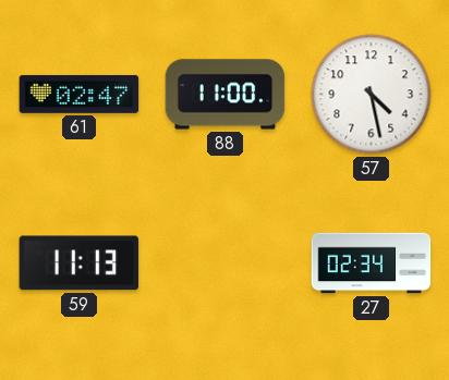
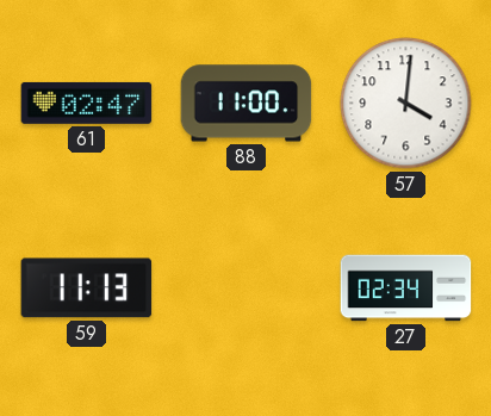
57: 4:28 -> 4:01
